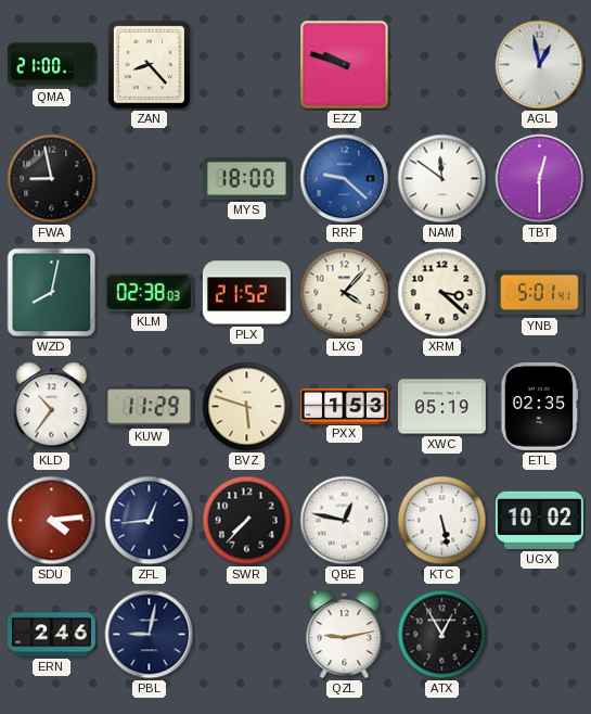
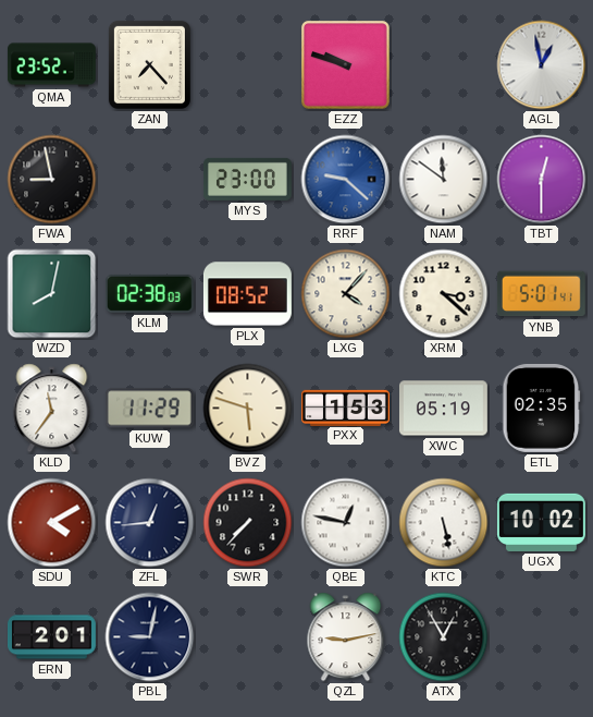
QMA: 21:00 -> 23:52
ZAN: 8:23 -> 7:23
MYS: 18:00 -> 23:00
PLX: 21:52 -> 08:52
KLD: 10:36 -> 11:36
SDU: 4:14 -> 4:10
ERN: 2:46 -> 2:01
